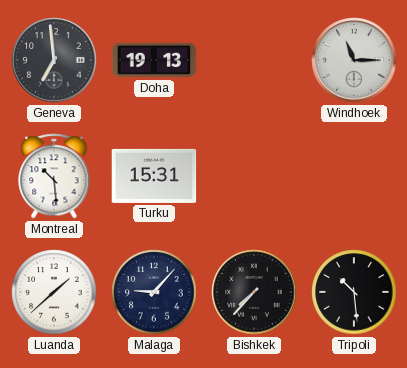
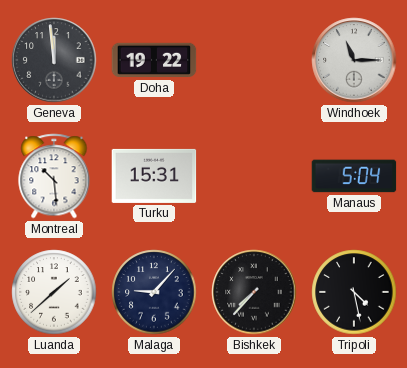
Geneva: 6:59 -> 11:59
Doha: 19:13 -> 19:22
Manaus: none -> 5:04
Tripoli: 10:29 -> 4:28
